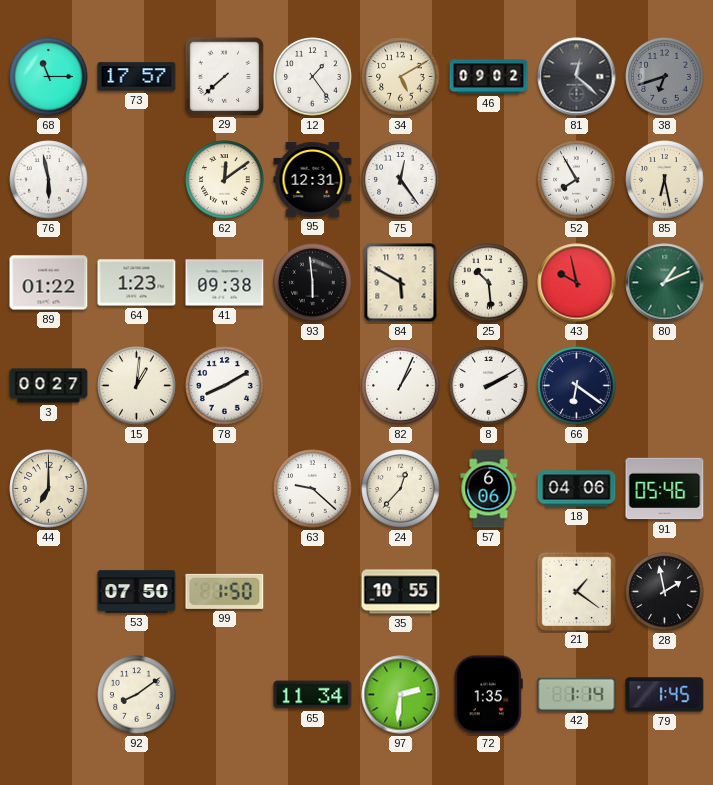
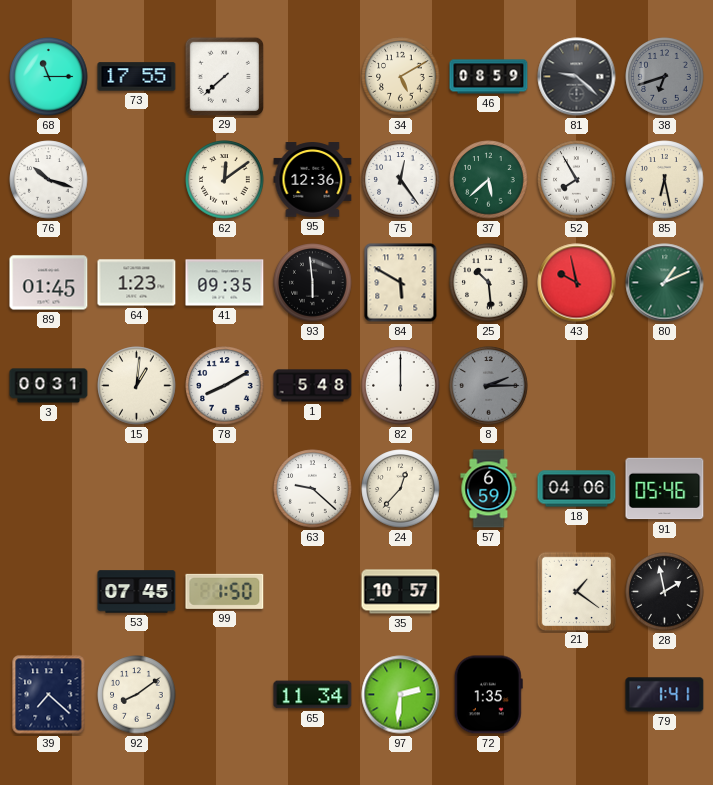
73: 17:57 -> 17:55
12: 1:24 -> none
46: 09:02 -> 08:59
81: 12:22 -> 9:22
76: 5:58 -> 10:18
95: 12:31 -> 12:36
37: none -> 5:38
89: 01:22 -> 01:45
41: 09:38 -> 09:35
3: 00:27 -> 00:31
1: none -> 5:48
82: 1:04 -> 12:00
8: 2:10 -> 2:15
8 dial: white -> grey
66: 6:21 -> none
44: 7:00 -> none
57: 6:06 -> 6:59
53: 07:50 -> 07:45
35: 10:55 -> 10:57
39: none -> 7:22
42: 1:14 -> none
79: 1:45 -> 1:41
